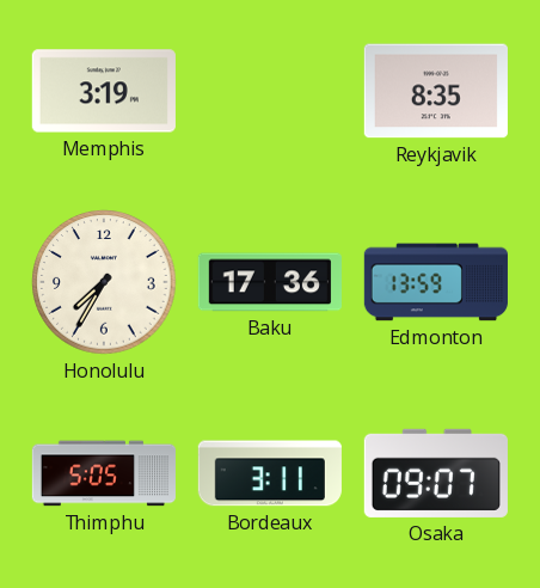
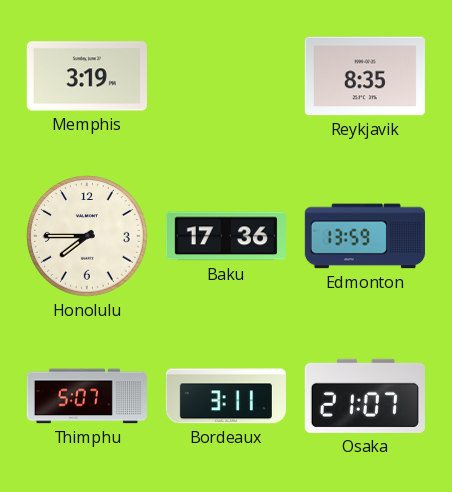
Honolulu: 7:35 -> 7:45
Thimphu: 5:05 -> 5:07
Osaka: 09:07 -> 21:07
